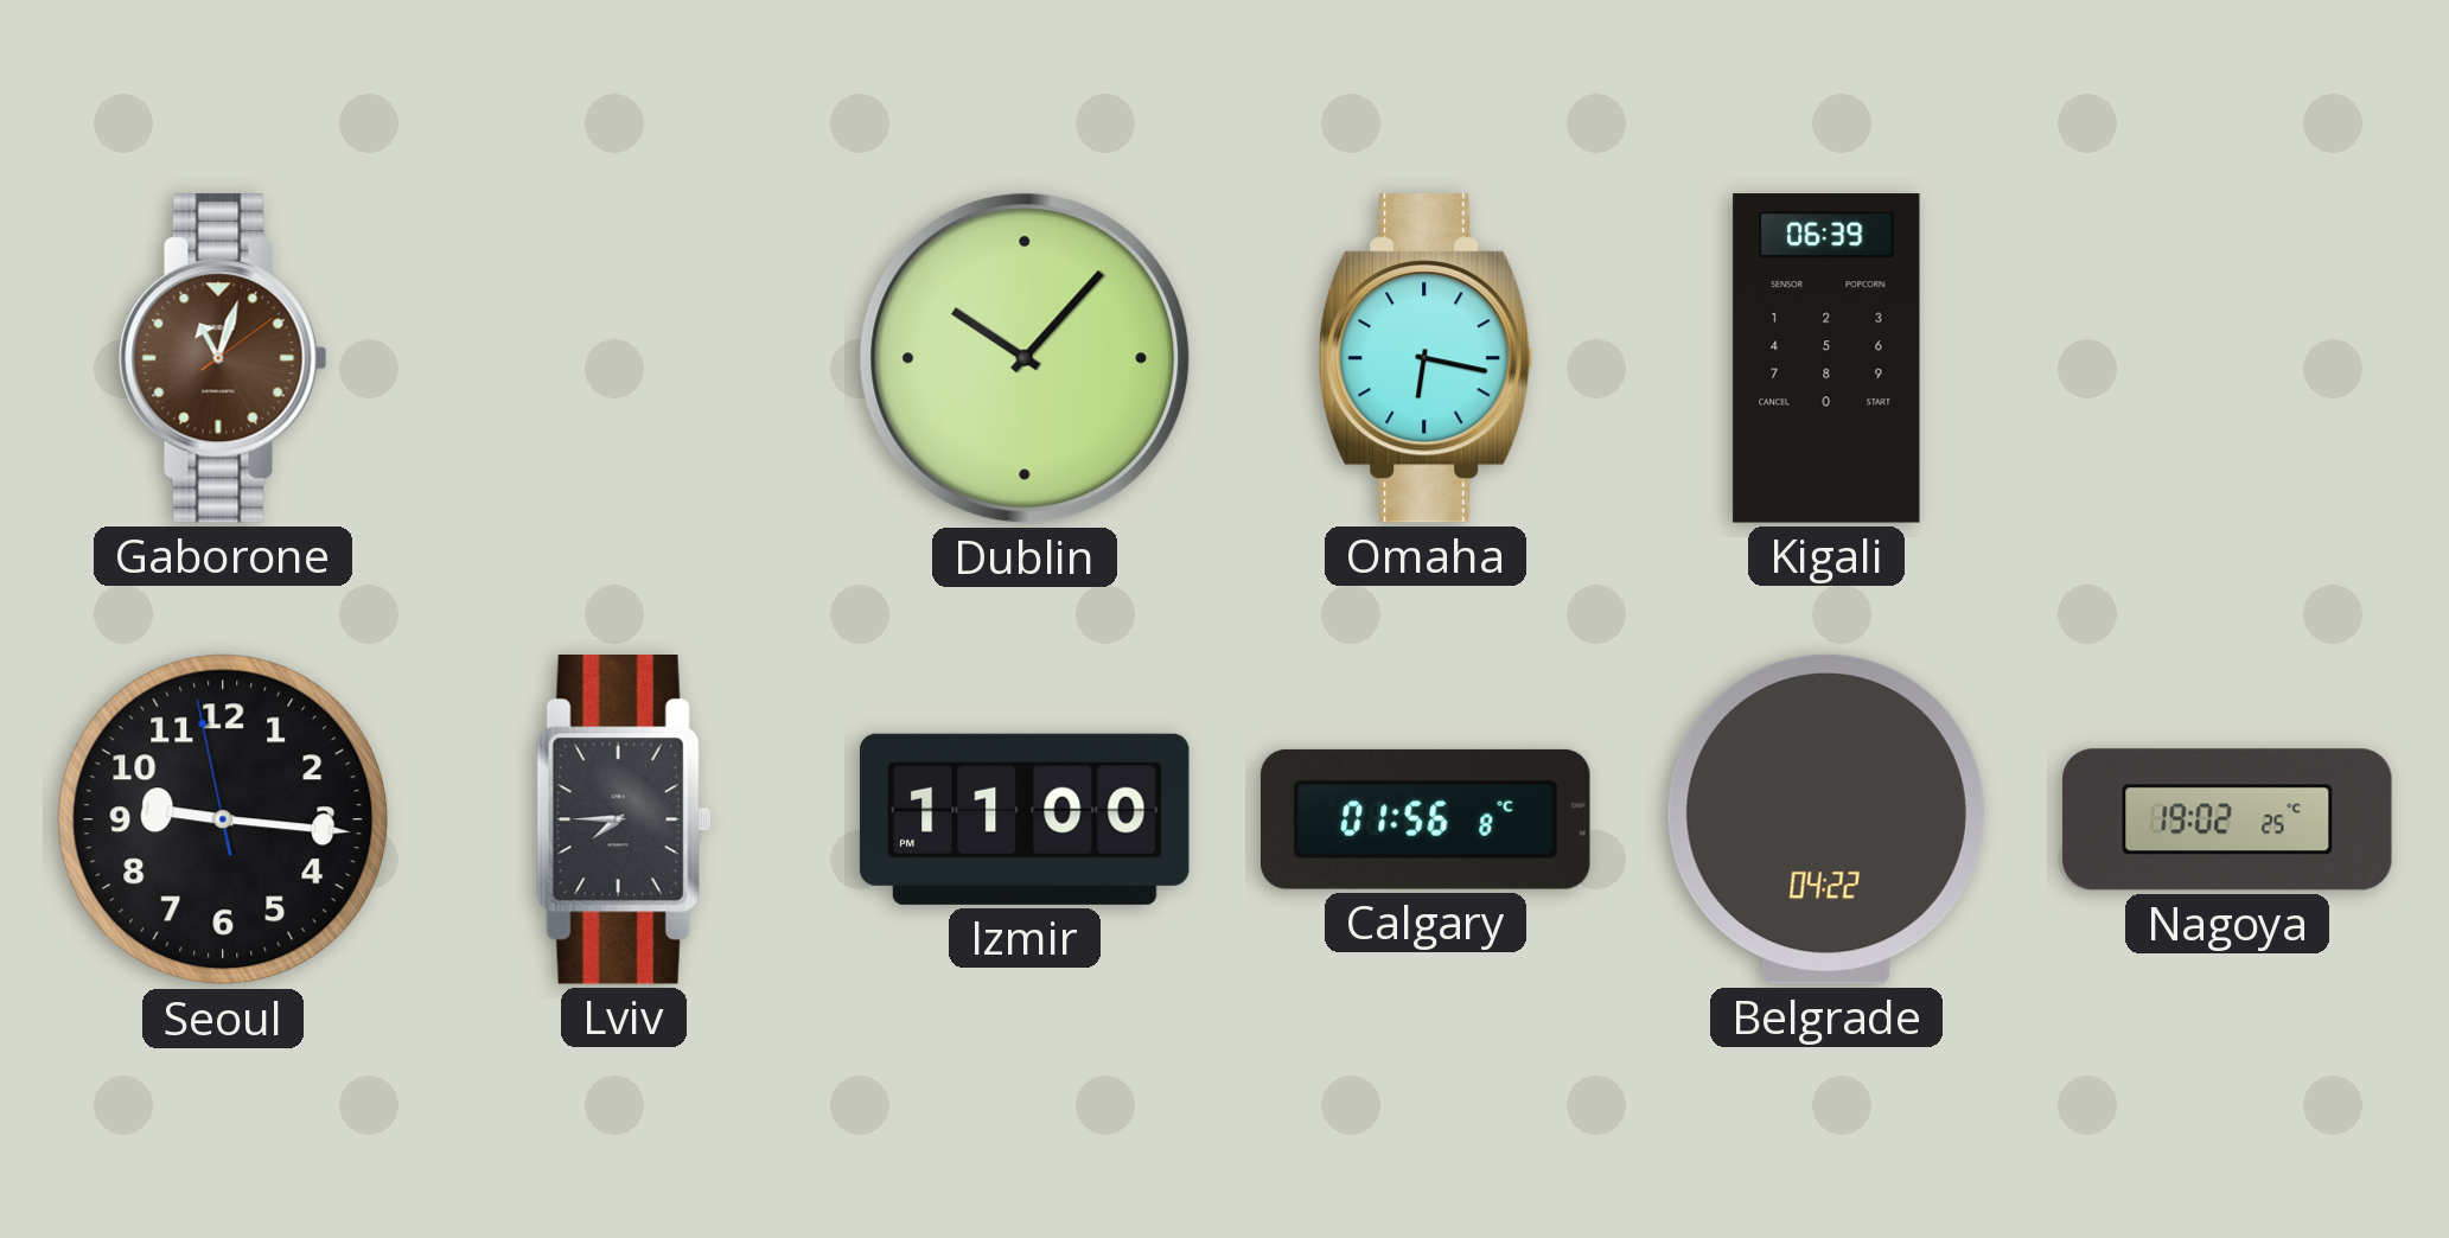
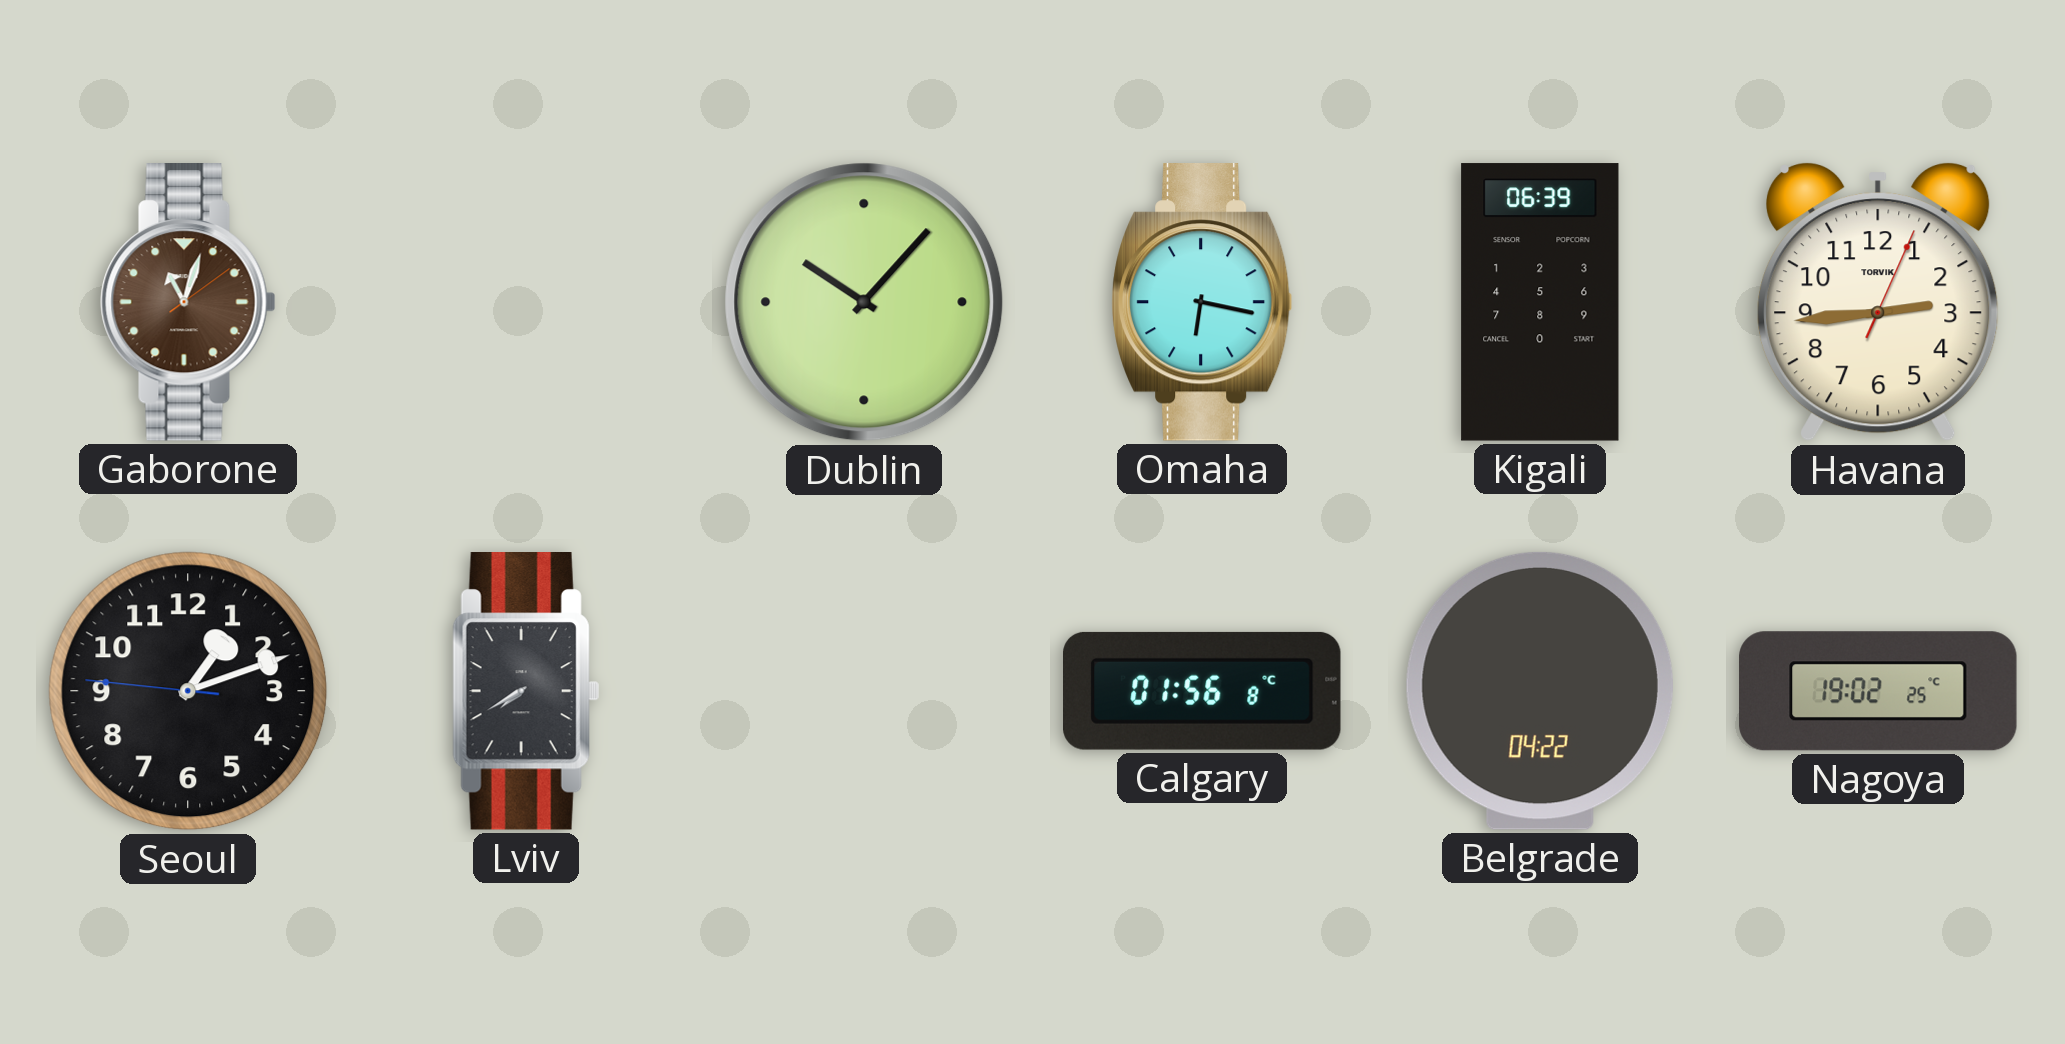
Havana: none -> 2:44
Seoul: 9:15 -> 1:11
Lviv: 7:45 -> 7:40
Izmir: 11:00 -> none
